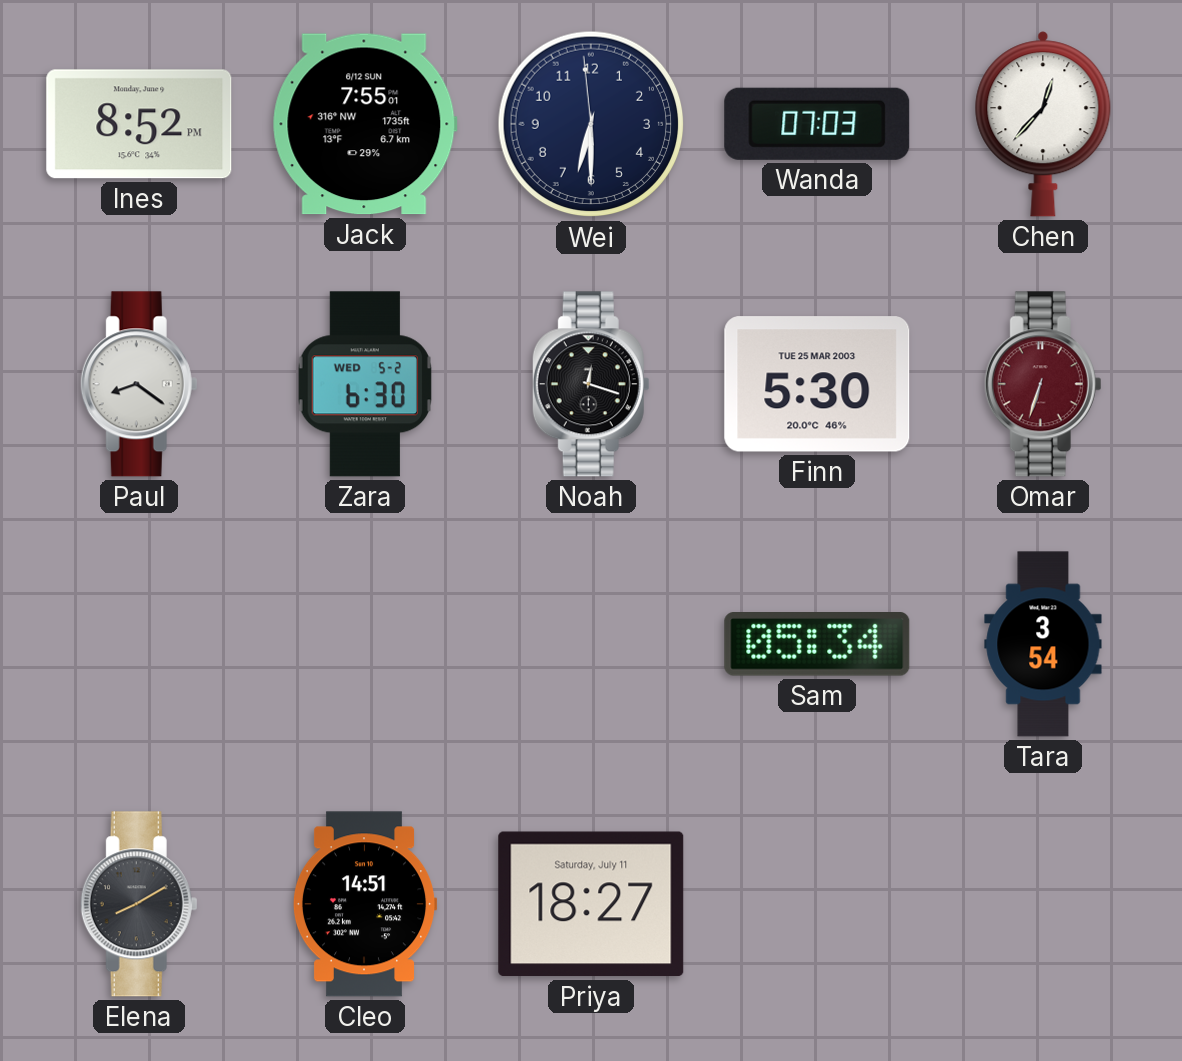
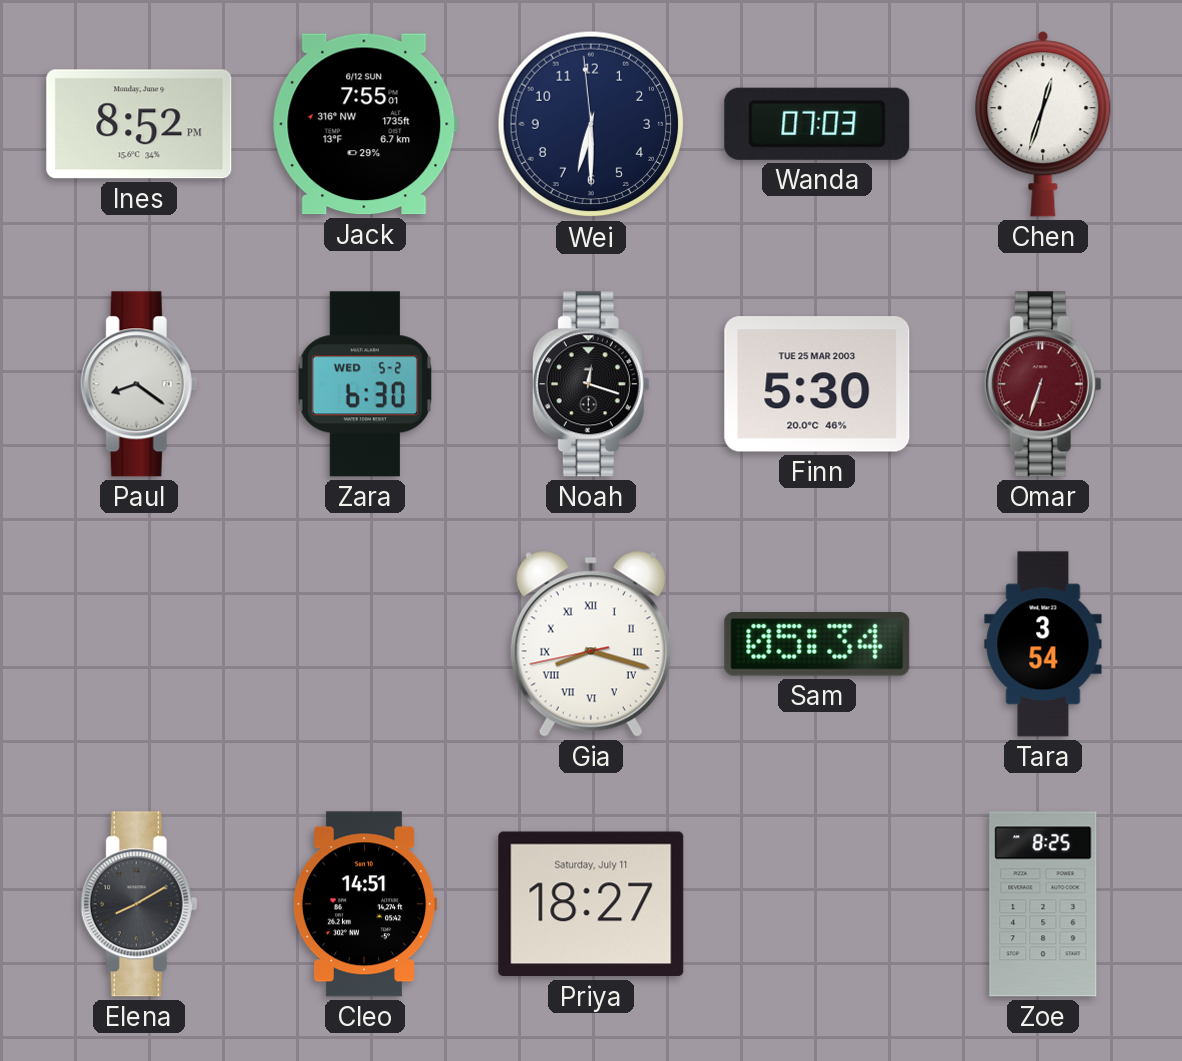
Chen: 12:37 -> 12:33
Gia: none -> 8:17
Zoe: none -> 8:25
